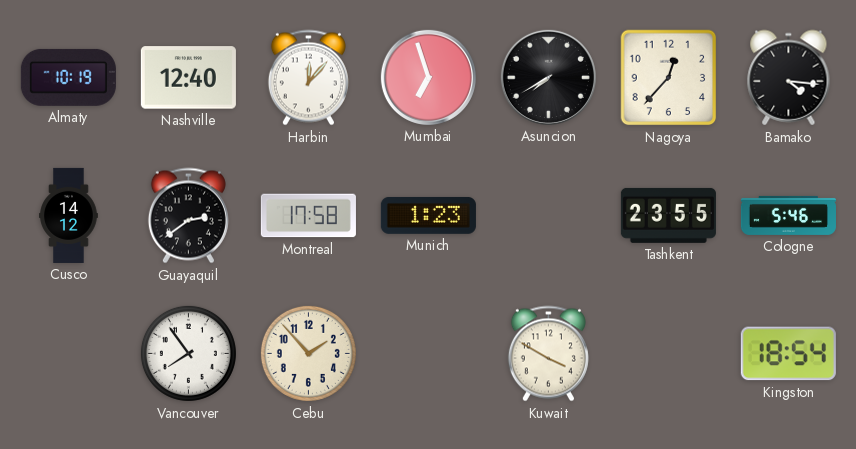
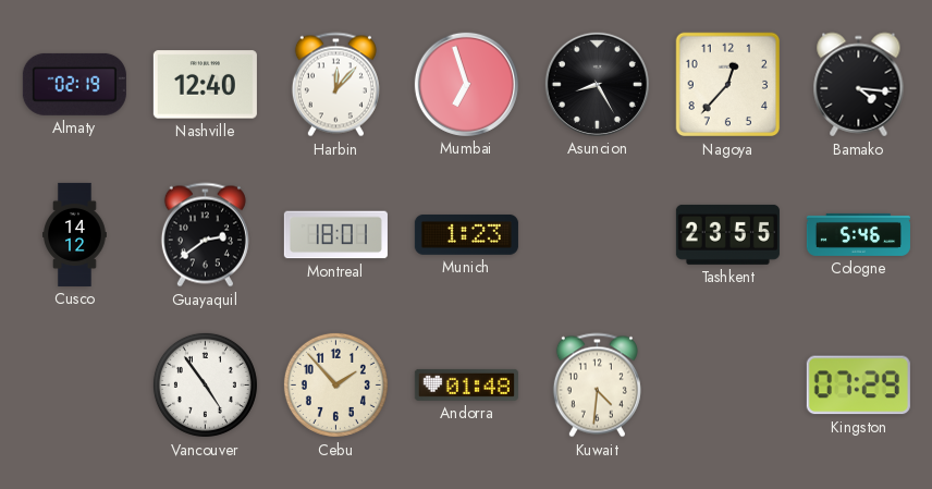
Almaty: 10:19 -> 02:19
Asuncion: 7:40 -> 8:25
Montreal: 17:58 -> 18:01
Vancouver: 7:54 -> 4:54
Andorra: none -> 01:48
Kuwait: 3:50 -> 4:31
Kingston: 18:54 -> 07:29
